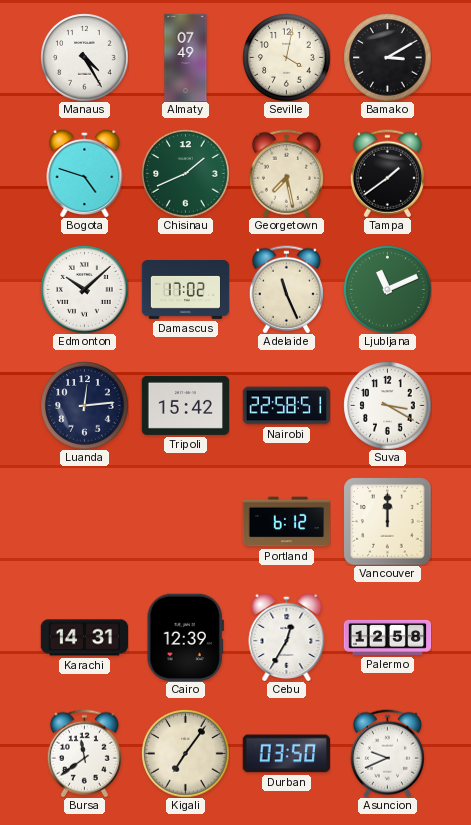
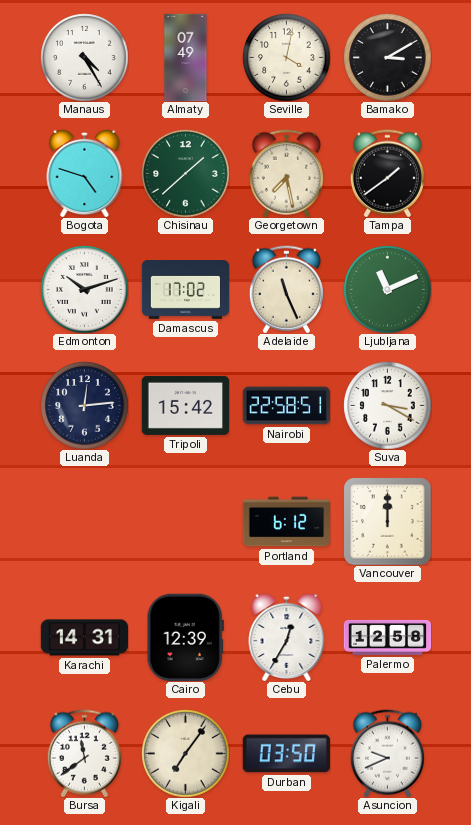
Chisinau: 1:41 -> 1:38
Edmonton: 10:08 -> 10:12
